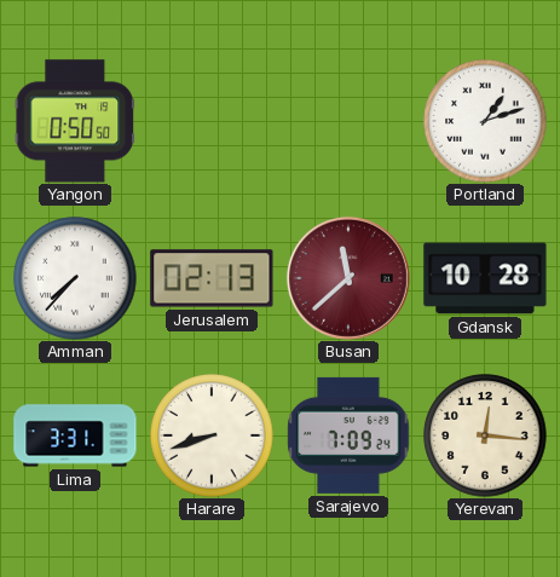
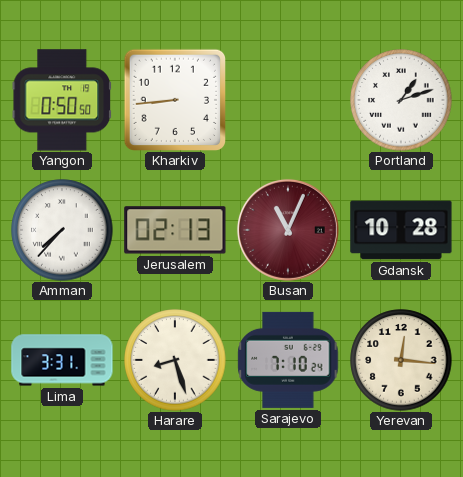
Kharkiv: none -> 8:44
Busan: 11:38 -> 11:04
Harare: 8:42 -> 8:27
Sarajevo: 7:09 -> 7:10
